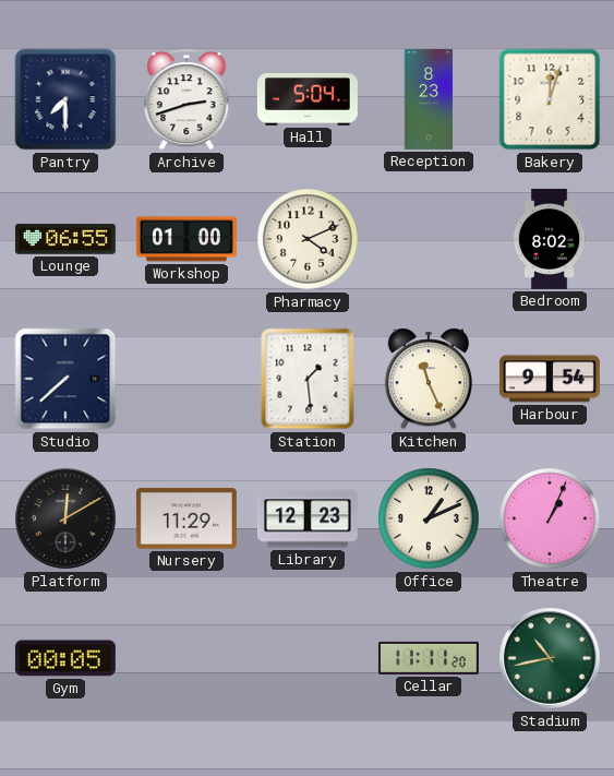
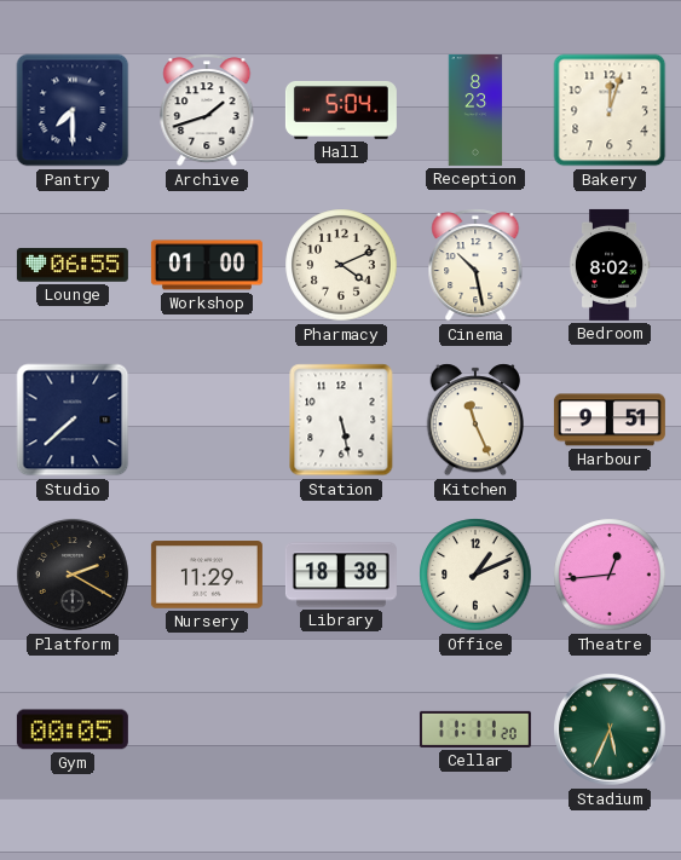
Archive: 2:42 -> 1:42
Cinema: none -> 10:28
Station: 1:29 -> 5:28
Harbour: 9:54 -> 9:51
Platform: 12:10 -> 2:20
Library: 12:23 -> 18:38
Theatre: 1:04 -> 12:44
Stadium: 10:43 -> 5:34
